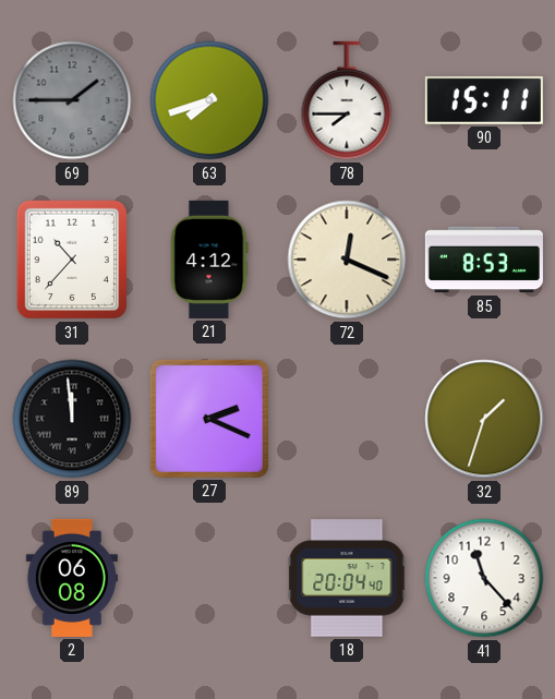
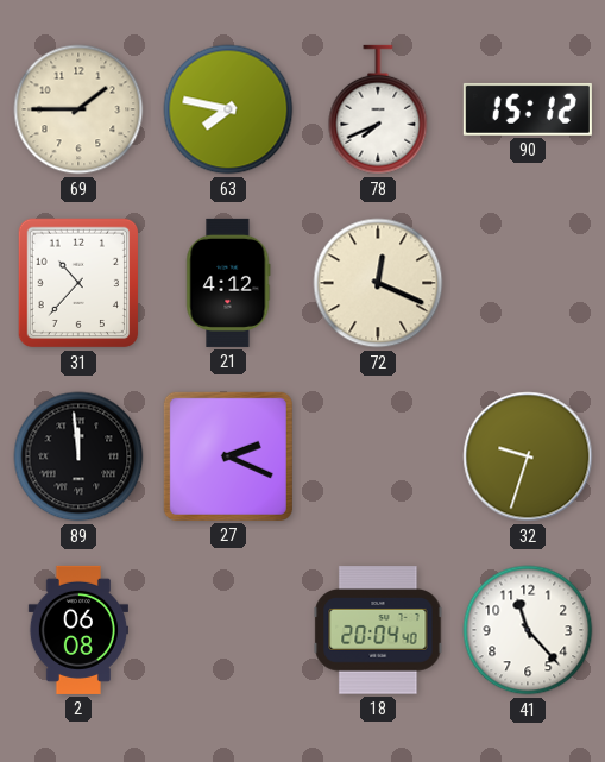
69 dial: grey -> cream
63: 7:42 -> 7:47
78: 7:45 -> 7:41
90: 15:11 -> 15:12
85: 8:53 -> none
32: 1:33 -> 9:33
